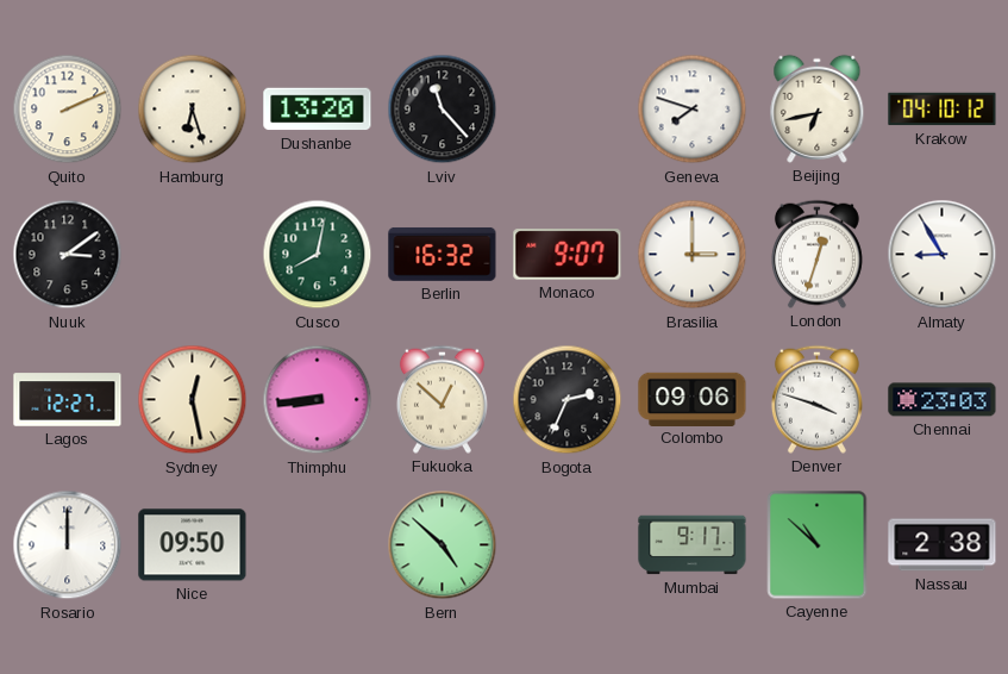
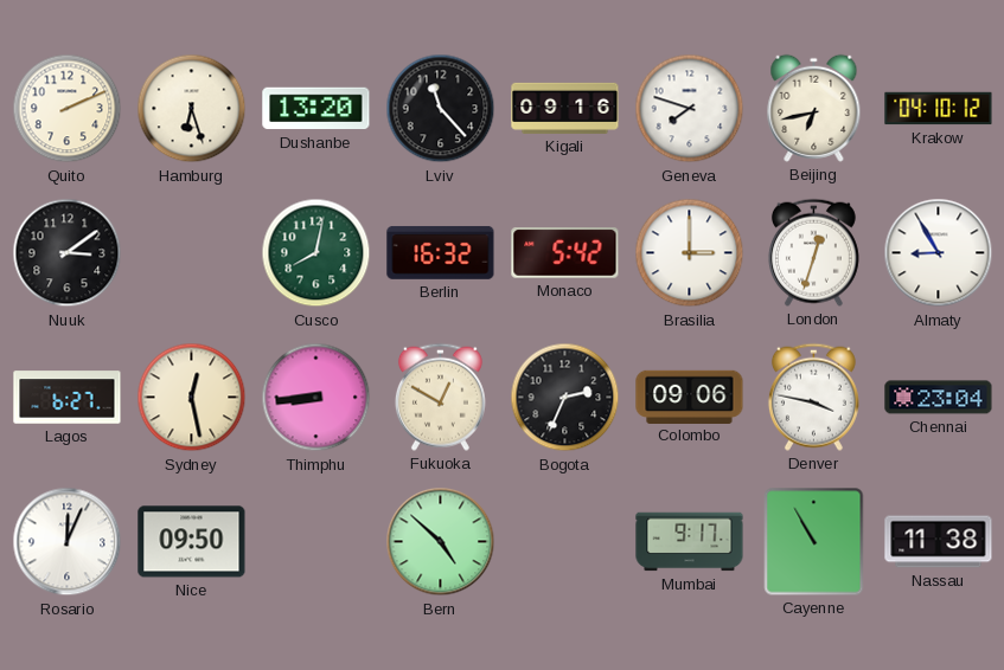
Kigali: none -> 09:16
Monaco: 9:07 -> 5:42
Lagos: 12:27 -> 6:27
Fukuoka: 12:52 -> 12:50
Denver: 3:48 -> 3:47
Chennai: 23:03 -> 23:04
Rosario: 12:00 -> 12:04
Cayenne: 10:52 -> 10:55
Nassau: 2:38 -> 11:38
